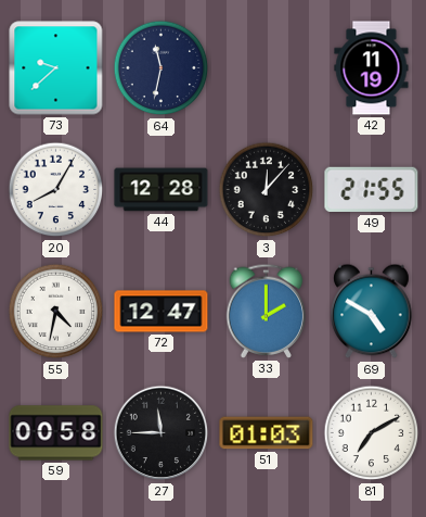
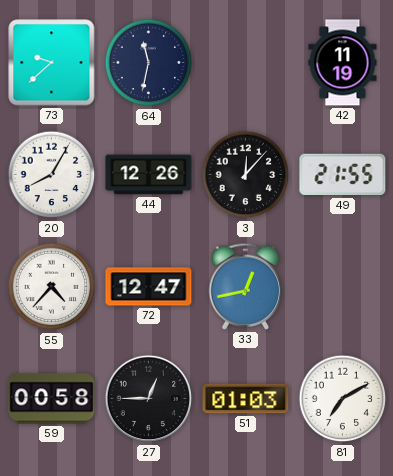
44: 12:28 -> 12:26
55: 4:32 -> 4:37
33: 2:00 -> 12:43
69: 4:50 -> none
27: 11:45 -> 12:45
